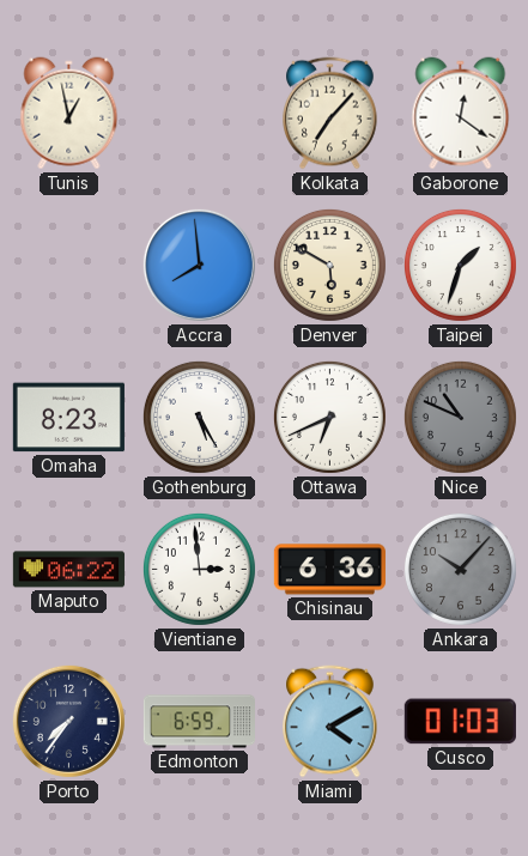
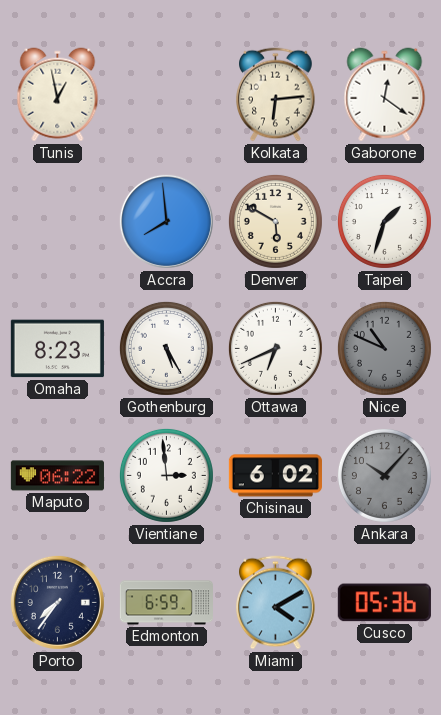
Kolkata: 7:07 -> 6:14
Chisinau: 6:36 -> 6:02
Cusco: 01:03 -> 05:36
